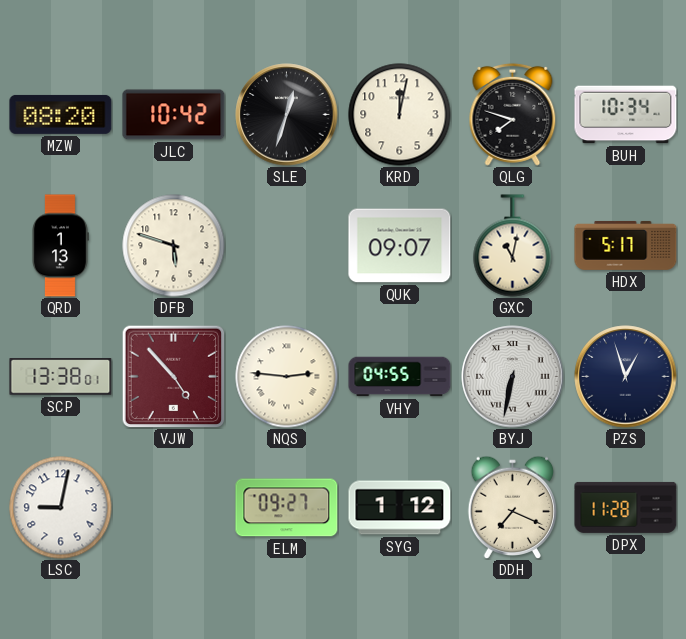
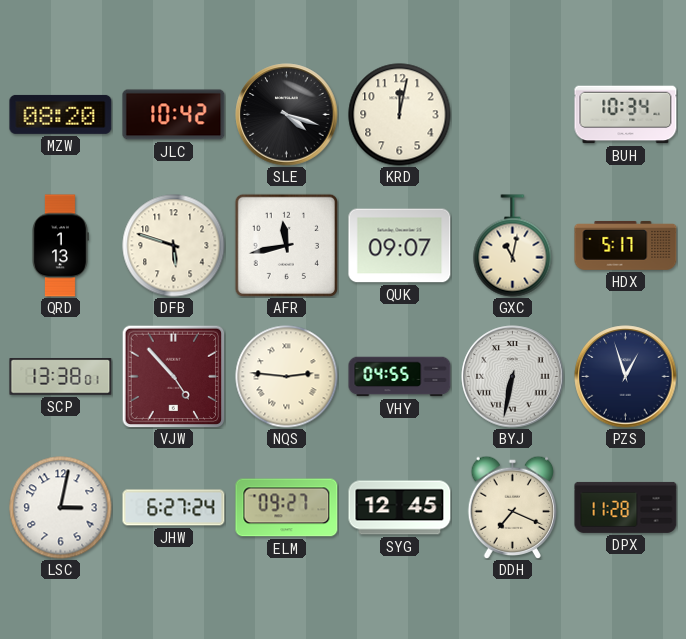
SLE: 12:33 -> 4:18
QLG: 7:48 -> none
AFR: none -> 11:43
LSC: 9:02 -> 3:02
JHW: none -> 6:27
SYG: 1:12 -> 12:45
